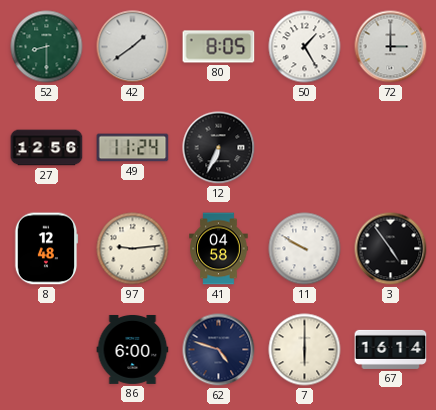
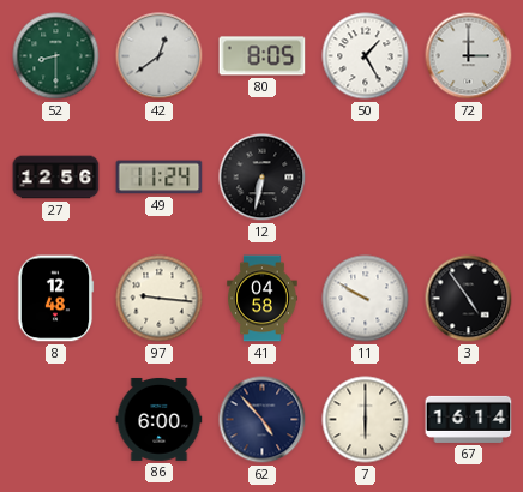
42: 1:39 -> 12:39
12: 6:34 -> 6:32
97: 9:14 -> 9:16
62: 4:48 -> 4:53
